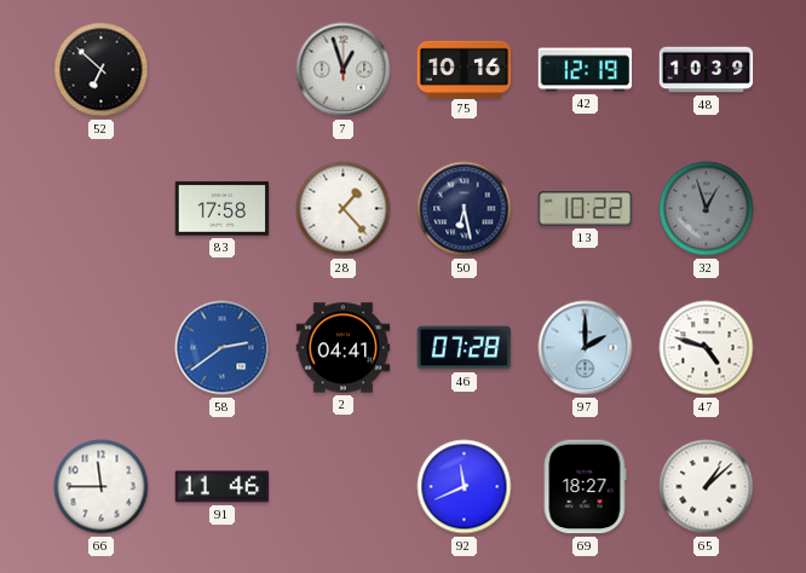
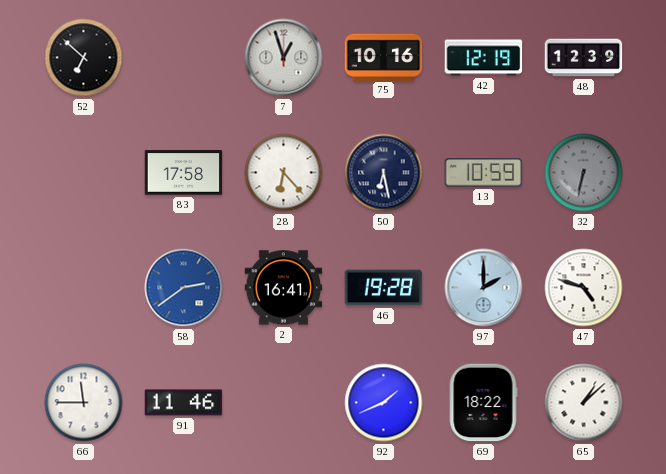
48: 10:39 -> 12:39
28: 1:23 -> 6:23
13: 10:22 -> 10:59
32: 12:57 -> 6:32
2: 04:41 -> 16:41
46: 07:28 -> 19:28
92: 11:41 -> 1:41
69: 18:27 -> 18:22
